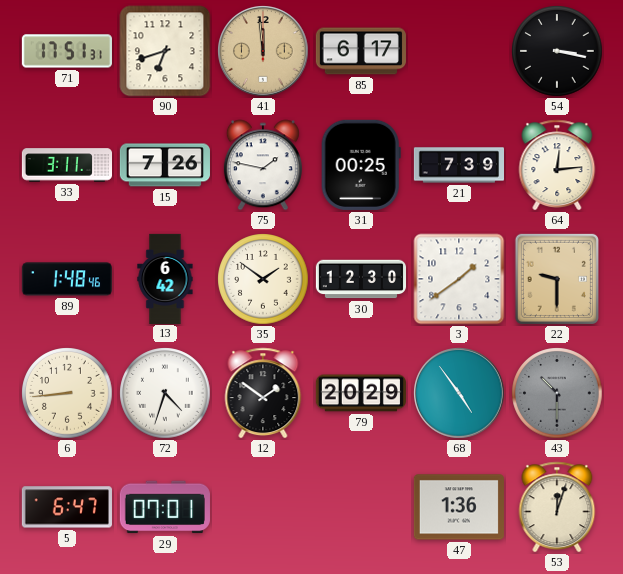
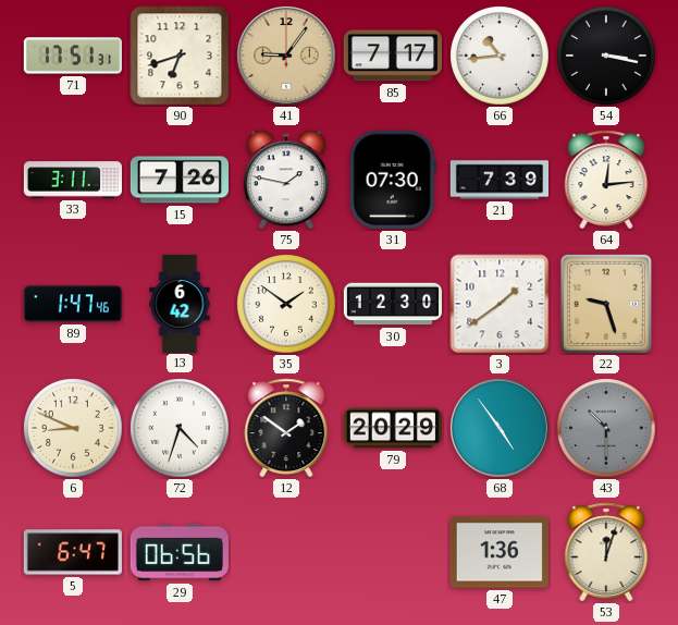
41: 11:59 -> 9:06
85: 6:17 -> 7:17
66: none -> 10:44
31: 00:25 -> 07:30
89: 1:48 -> 1:47
22: 9:30 -> 9:27
6: 8:44 -> 8:49
29: 07:01 -> 06:56
